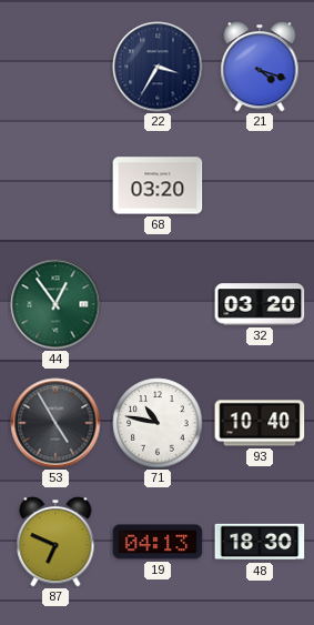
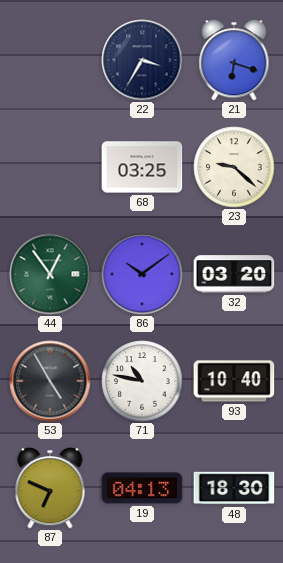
21: 4:18 -> 6:18
68: 03:20 -> 03:25
23: none -> 9:22
86: none -> 10:09
